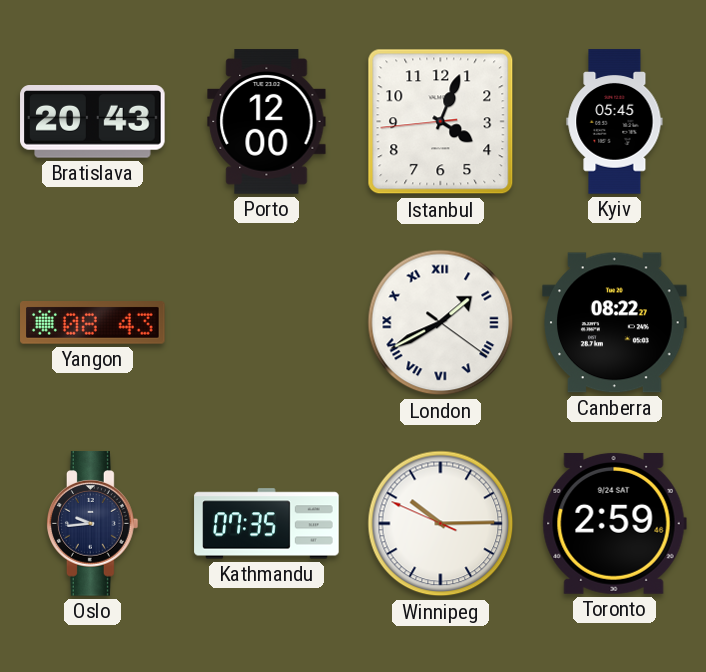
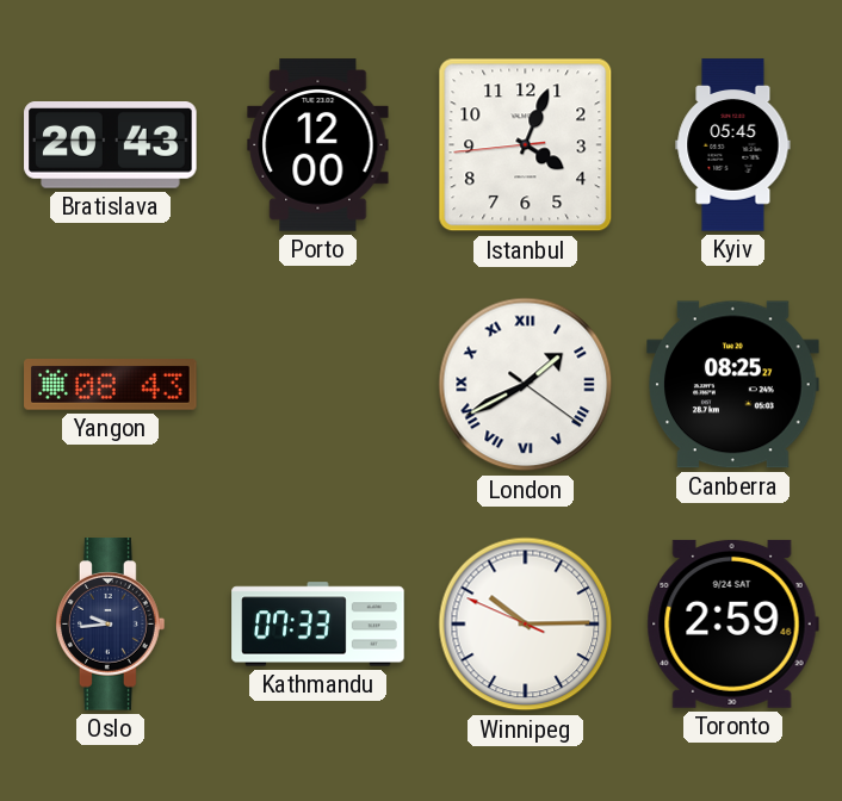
Canberra: 08:22 -> 08:25
Kathmandu: 07:35 -> 07:33
